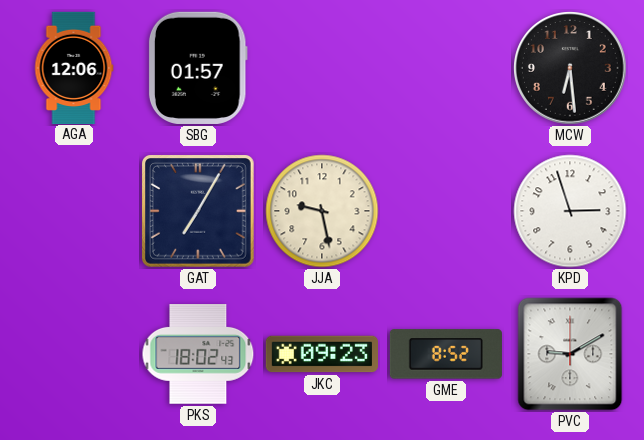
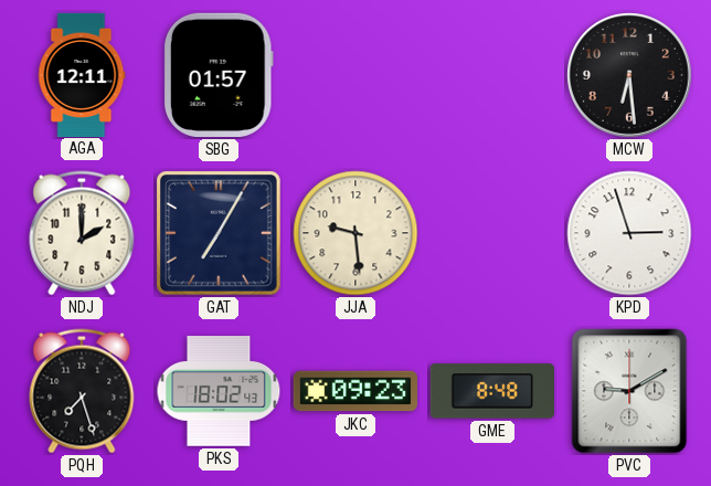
AGA: 12:06 -> 12:11
NDJ: none -> 2:00
JJA: 9:28 -> 9:29
PQH: none -> 7:27
GME: 8:52 -> 8:48
